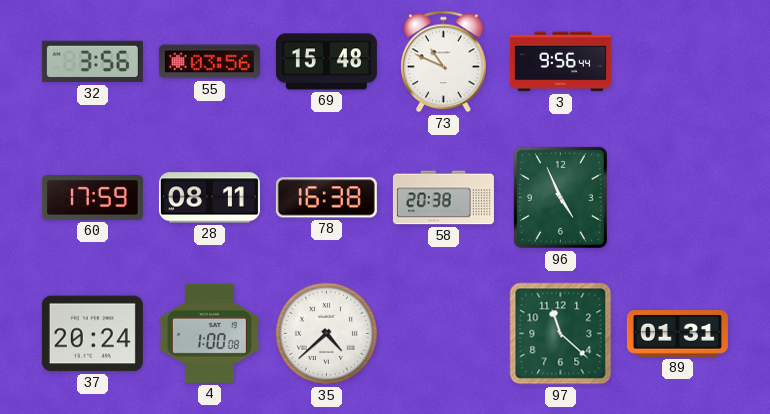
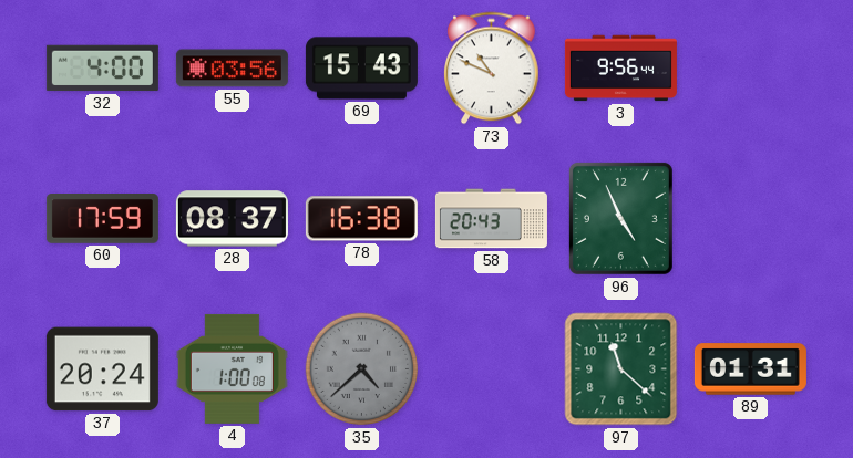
32: 3:56 -> 4:00
69: 15:48 -> 15:43
28: 08:11 -> 08:37
58: 20:38 -> 20:43
35 dial: white -> grey
